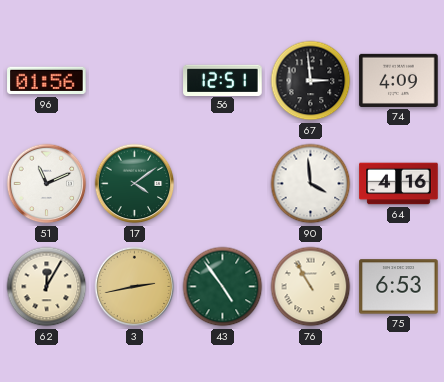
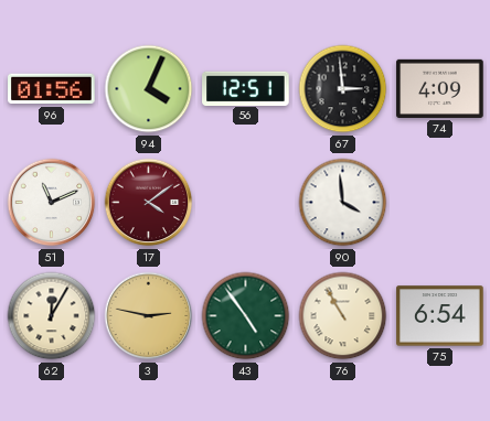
94: none -> 4:04
17 dial: green -> burgundy
64: 4:16 -> none
3: 2:43 -> 2:47
75: 6:53 -> 6:54
